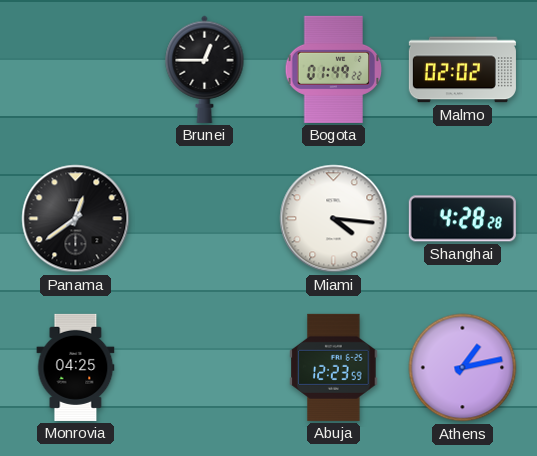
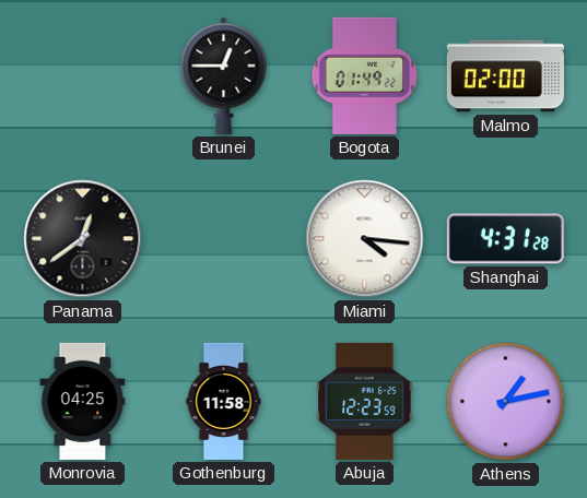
Malmo: 02:02 -> 02:00
Shanghai: 4:28 -> 4:31
Gothenburg: none -> 11:58
